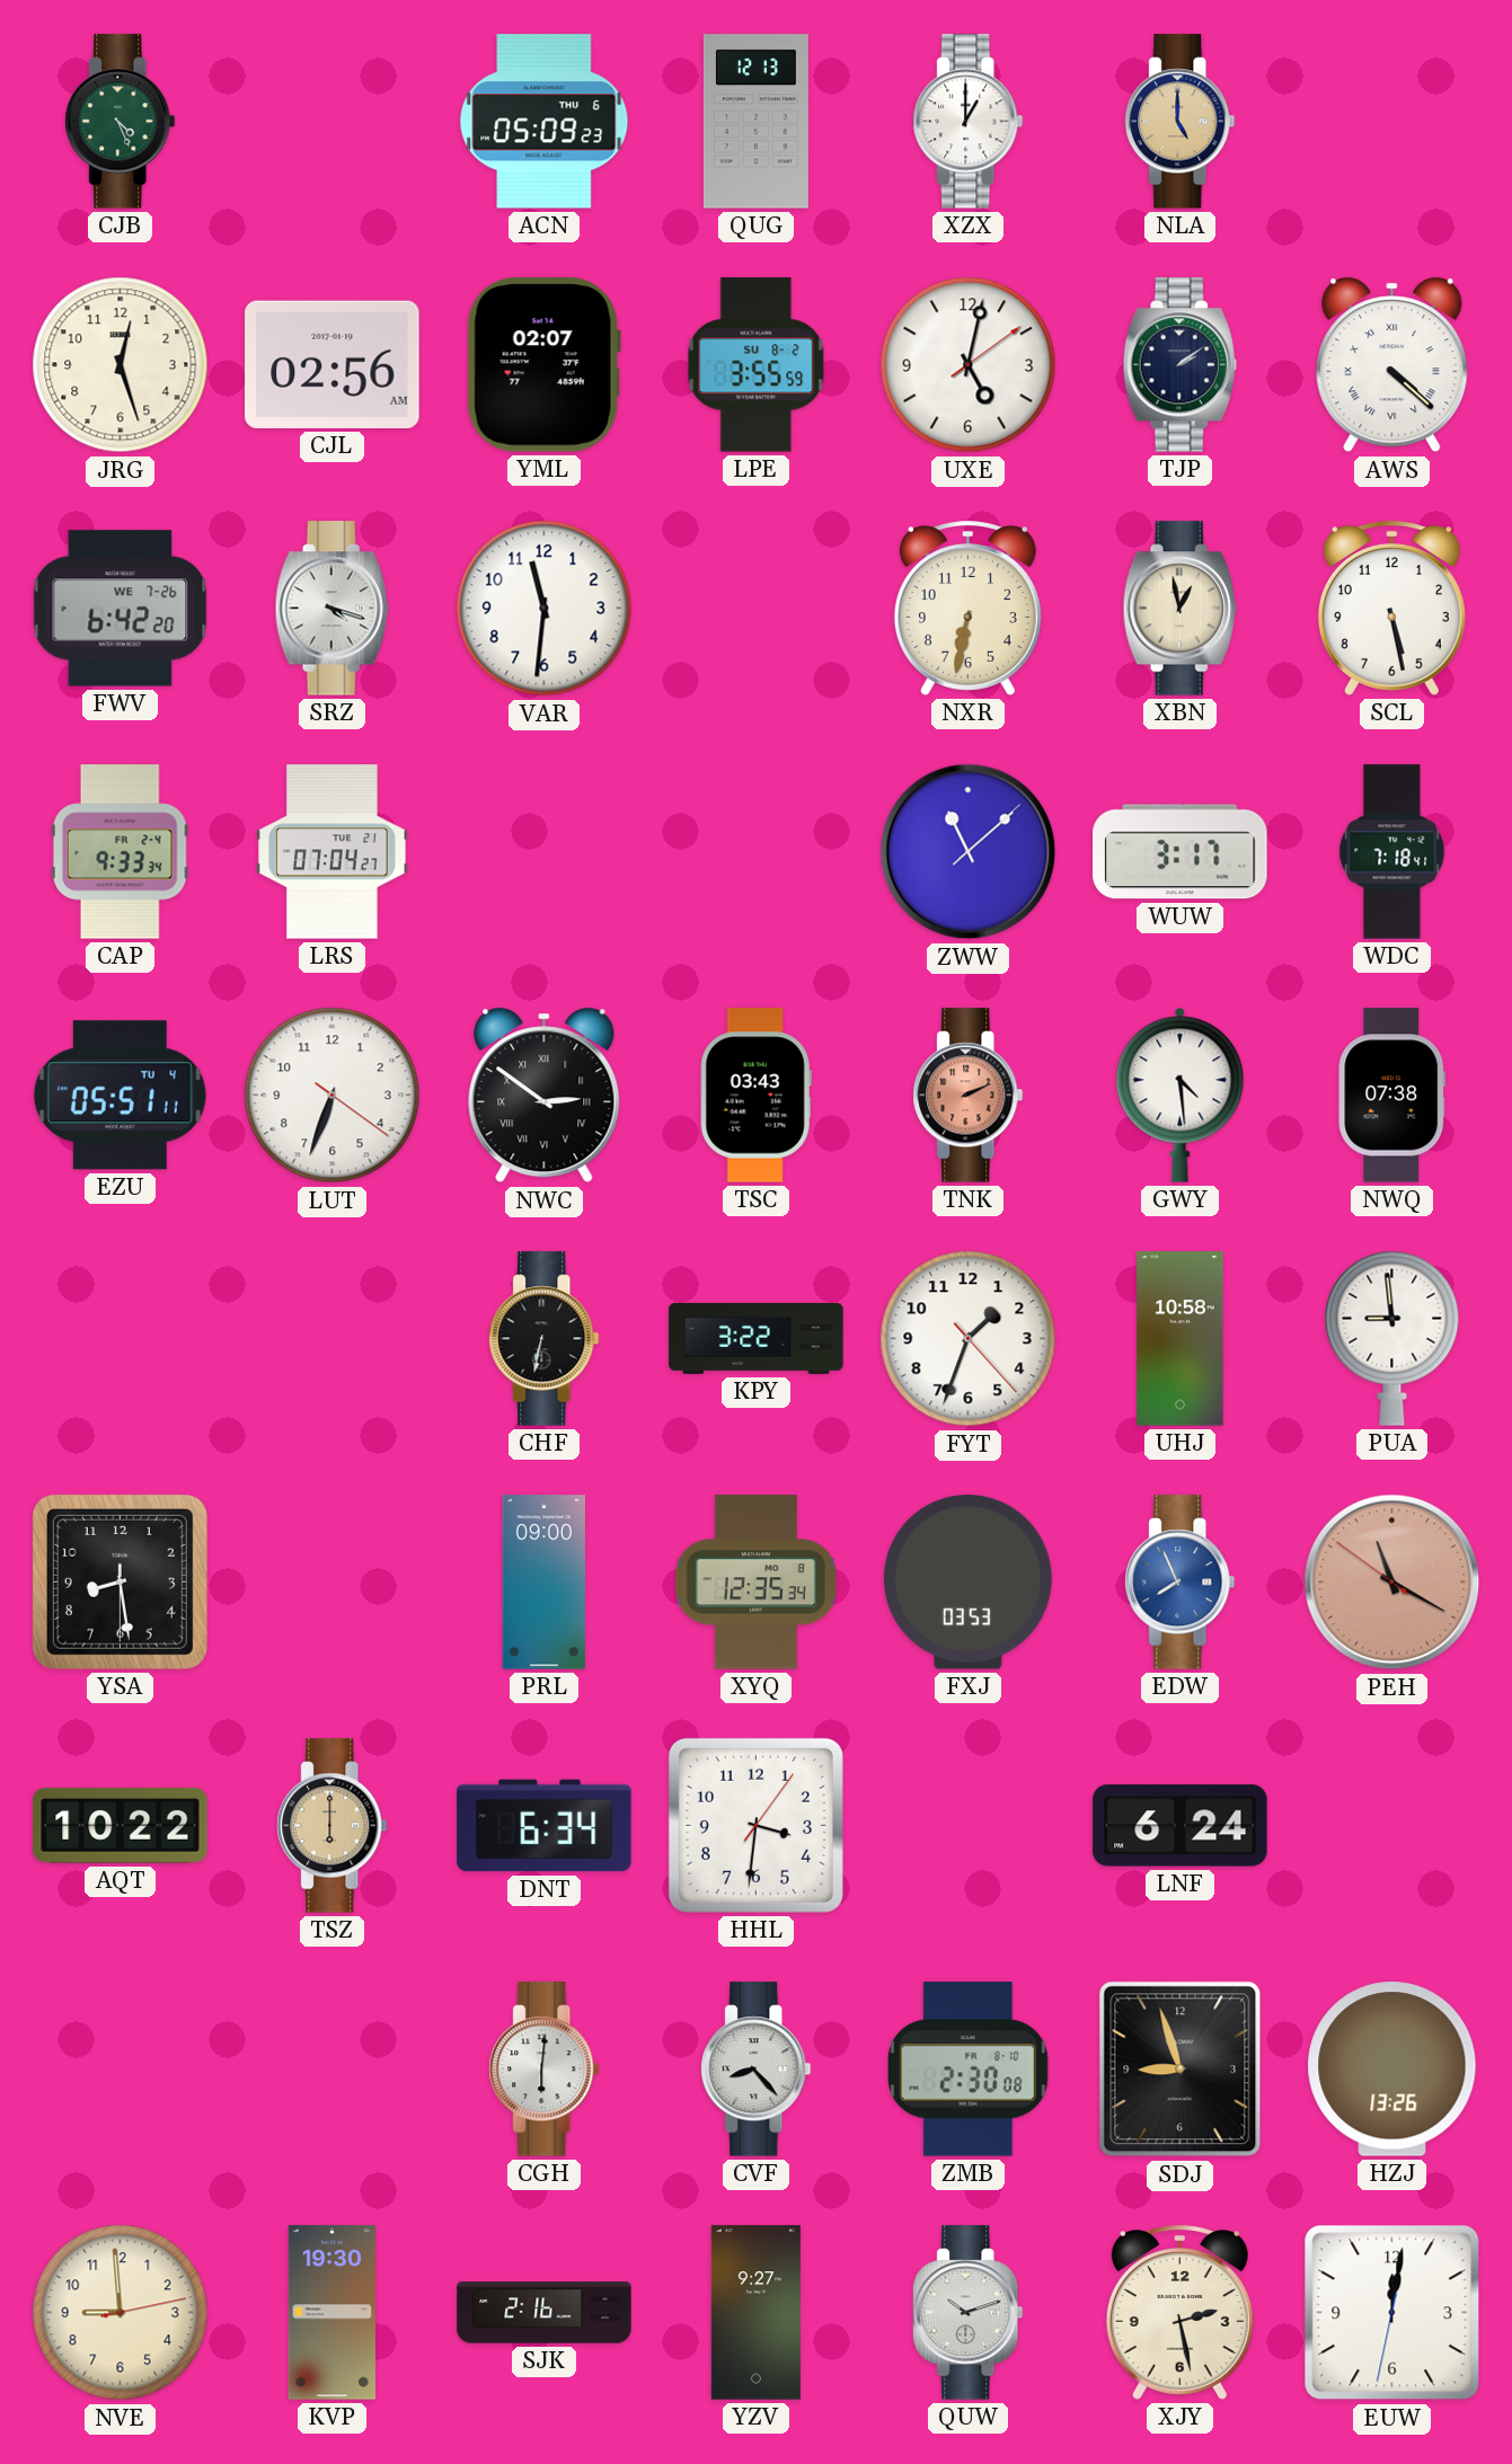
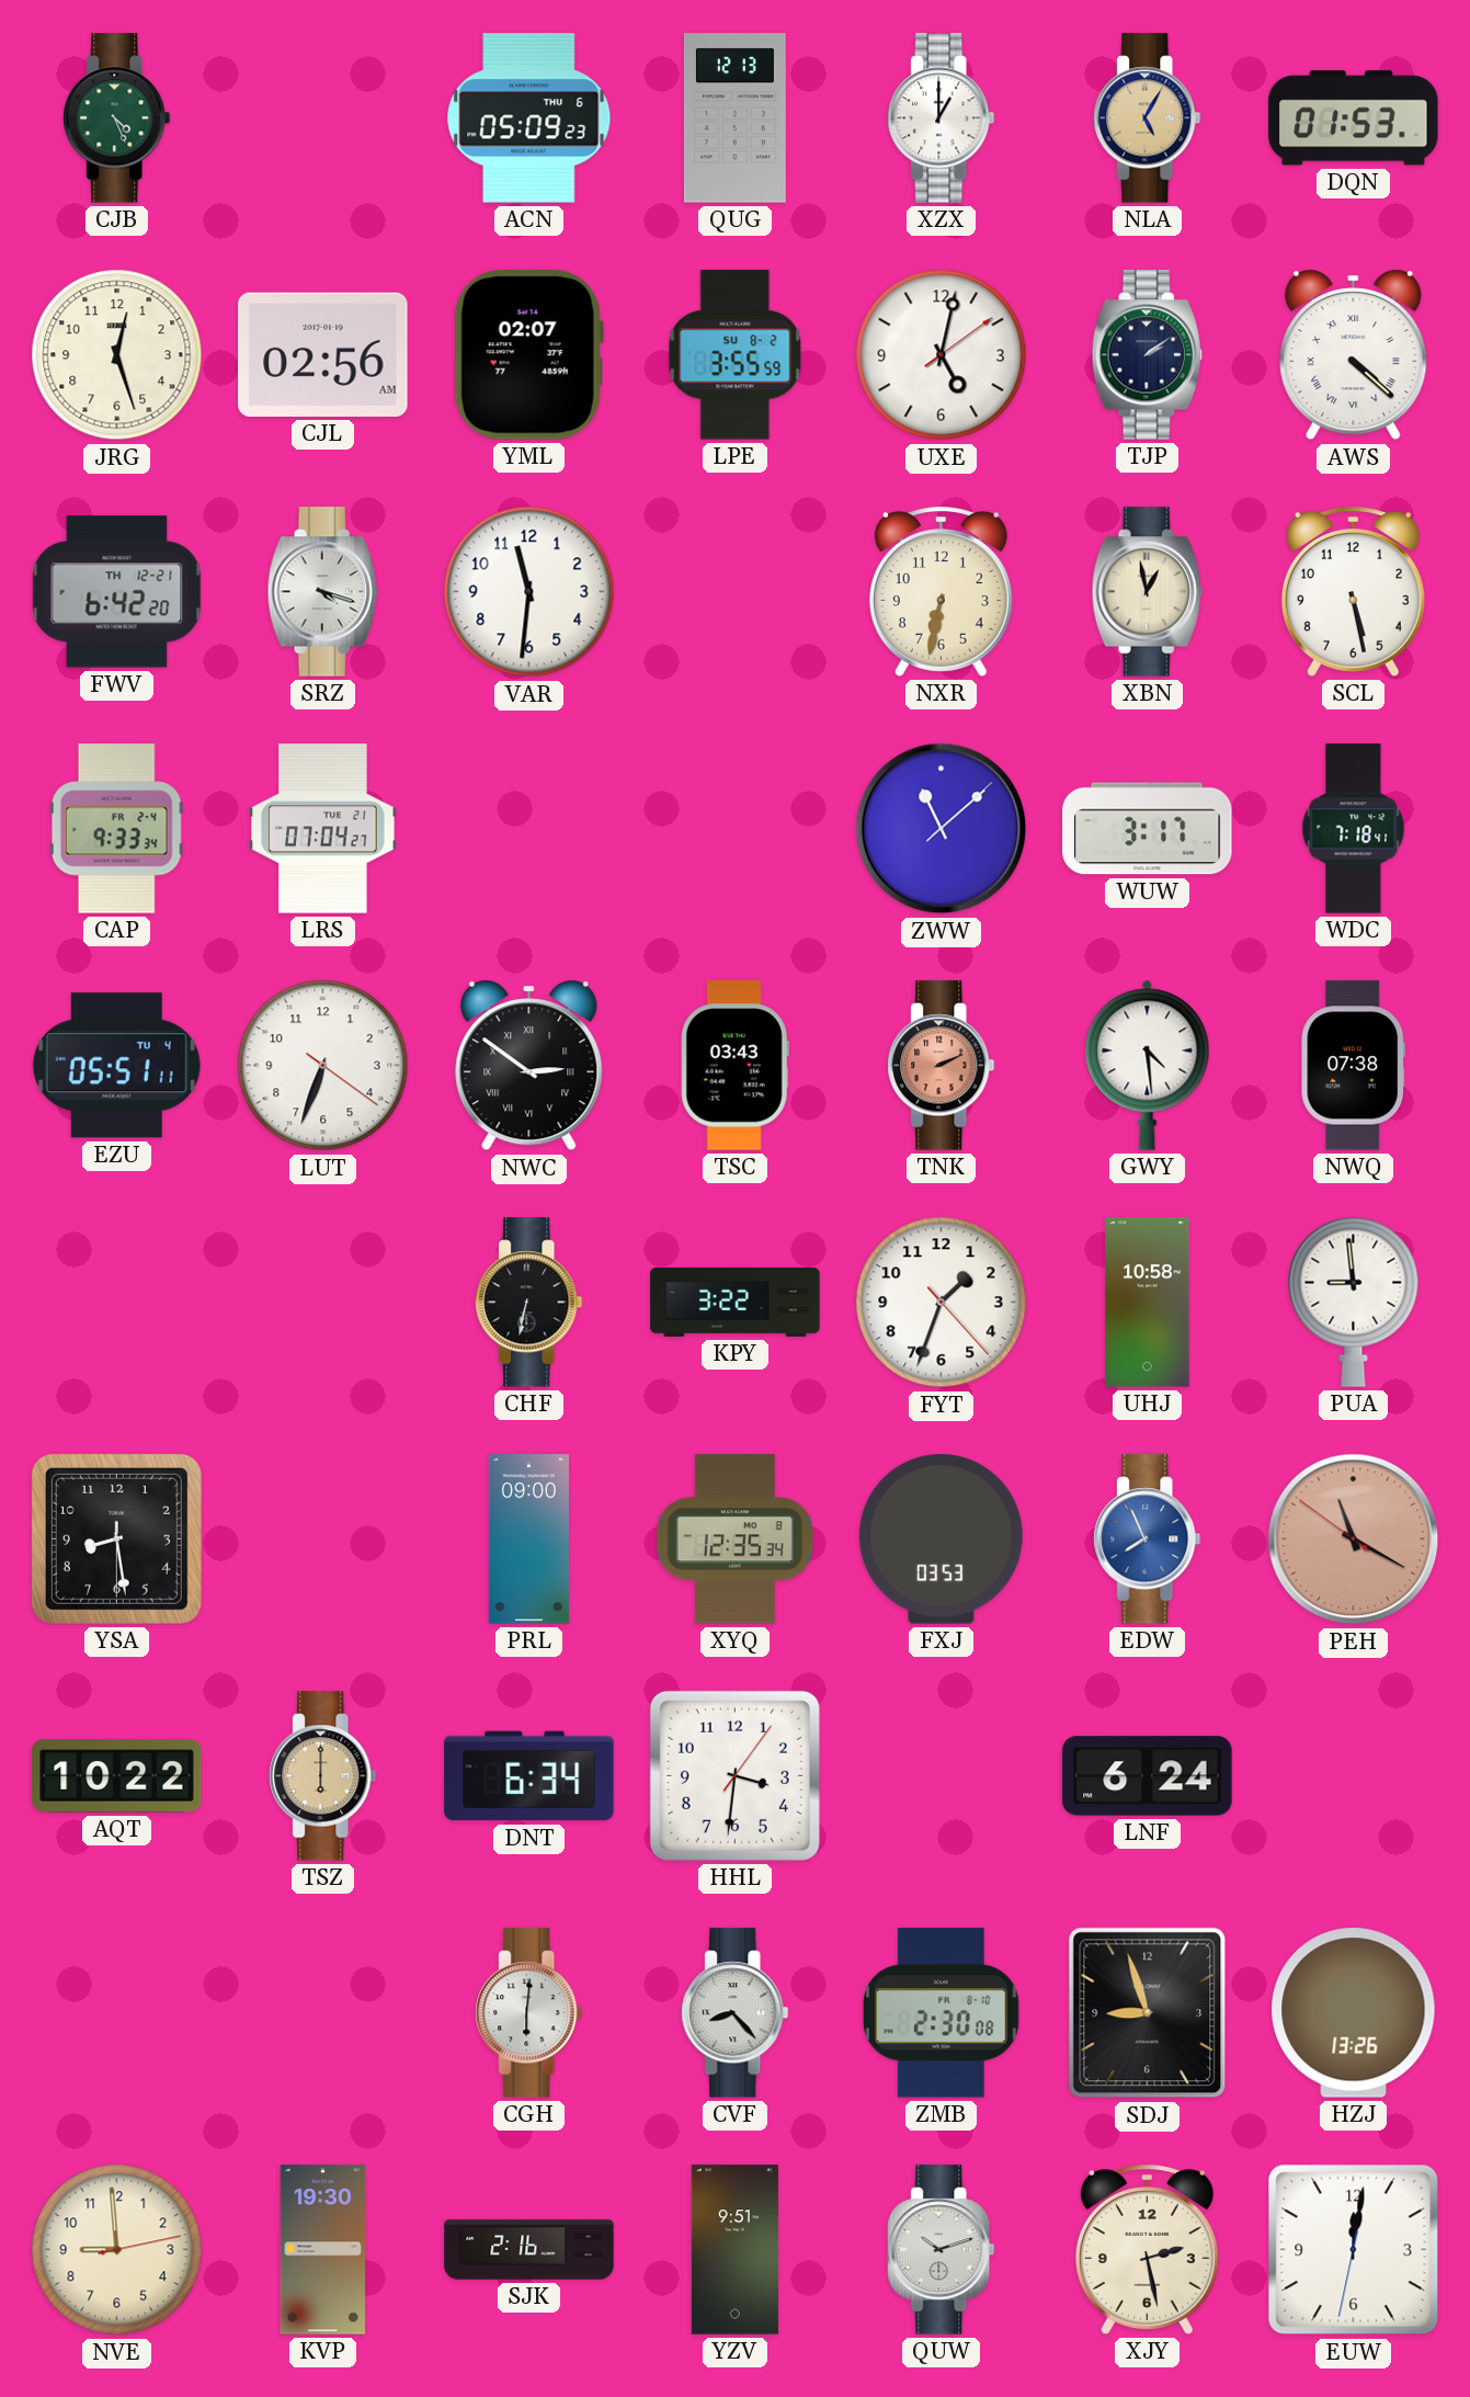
NLA: 5:00 -> 5:05
DQN: none -> 01:53
FWV date: WE 7-26 -> TH 12-21
YZV: 9:27 -> 9:51
